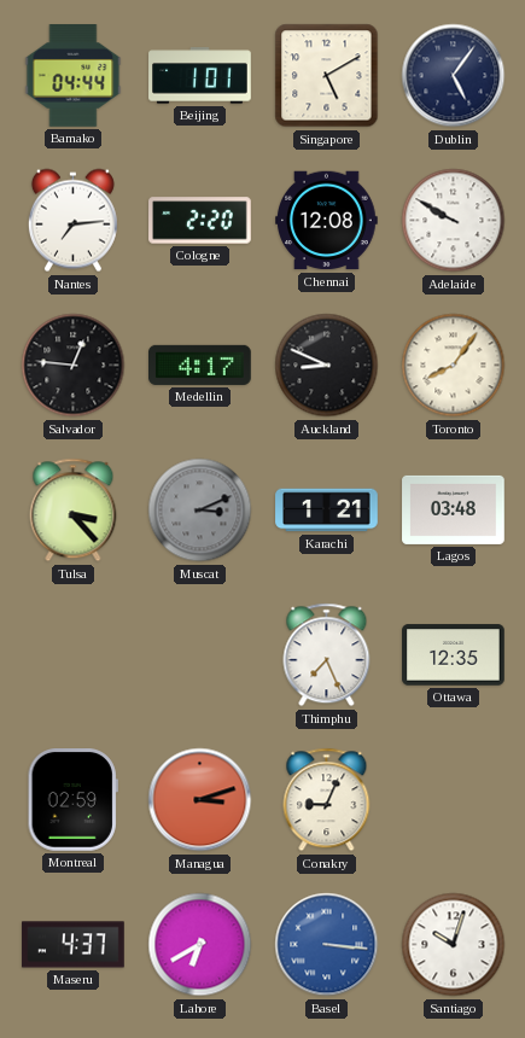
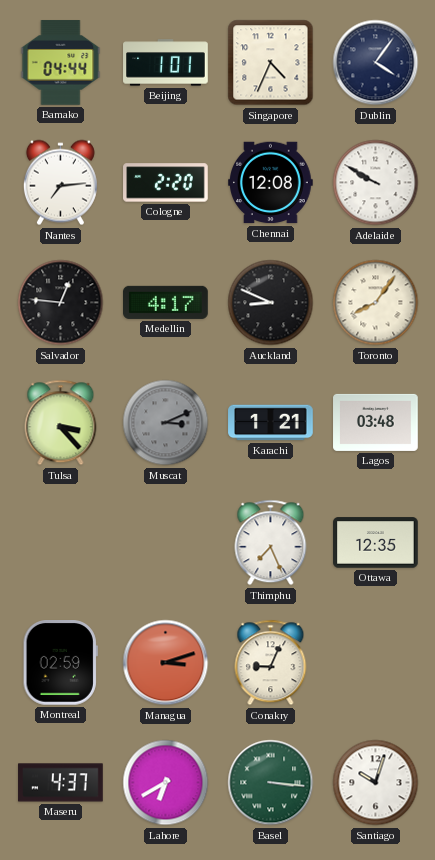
Singapore: 5:10 -> 4:34
Dublin: 5:06 -> 4:06
Basel dial: blue -> green
